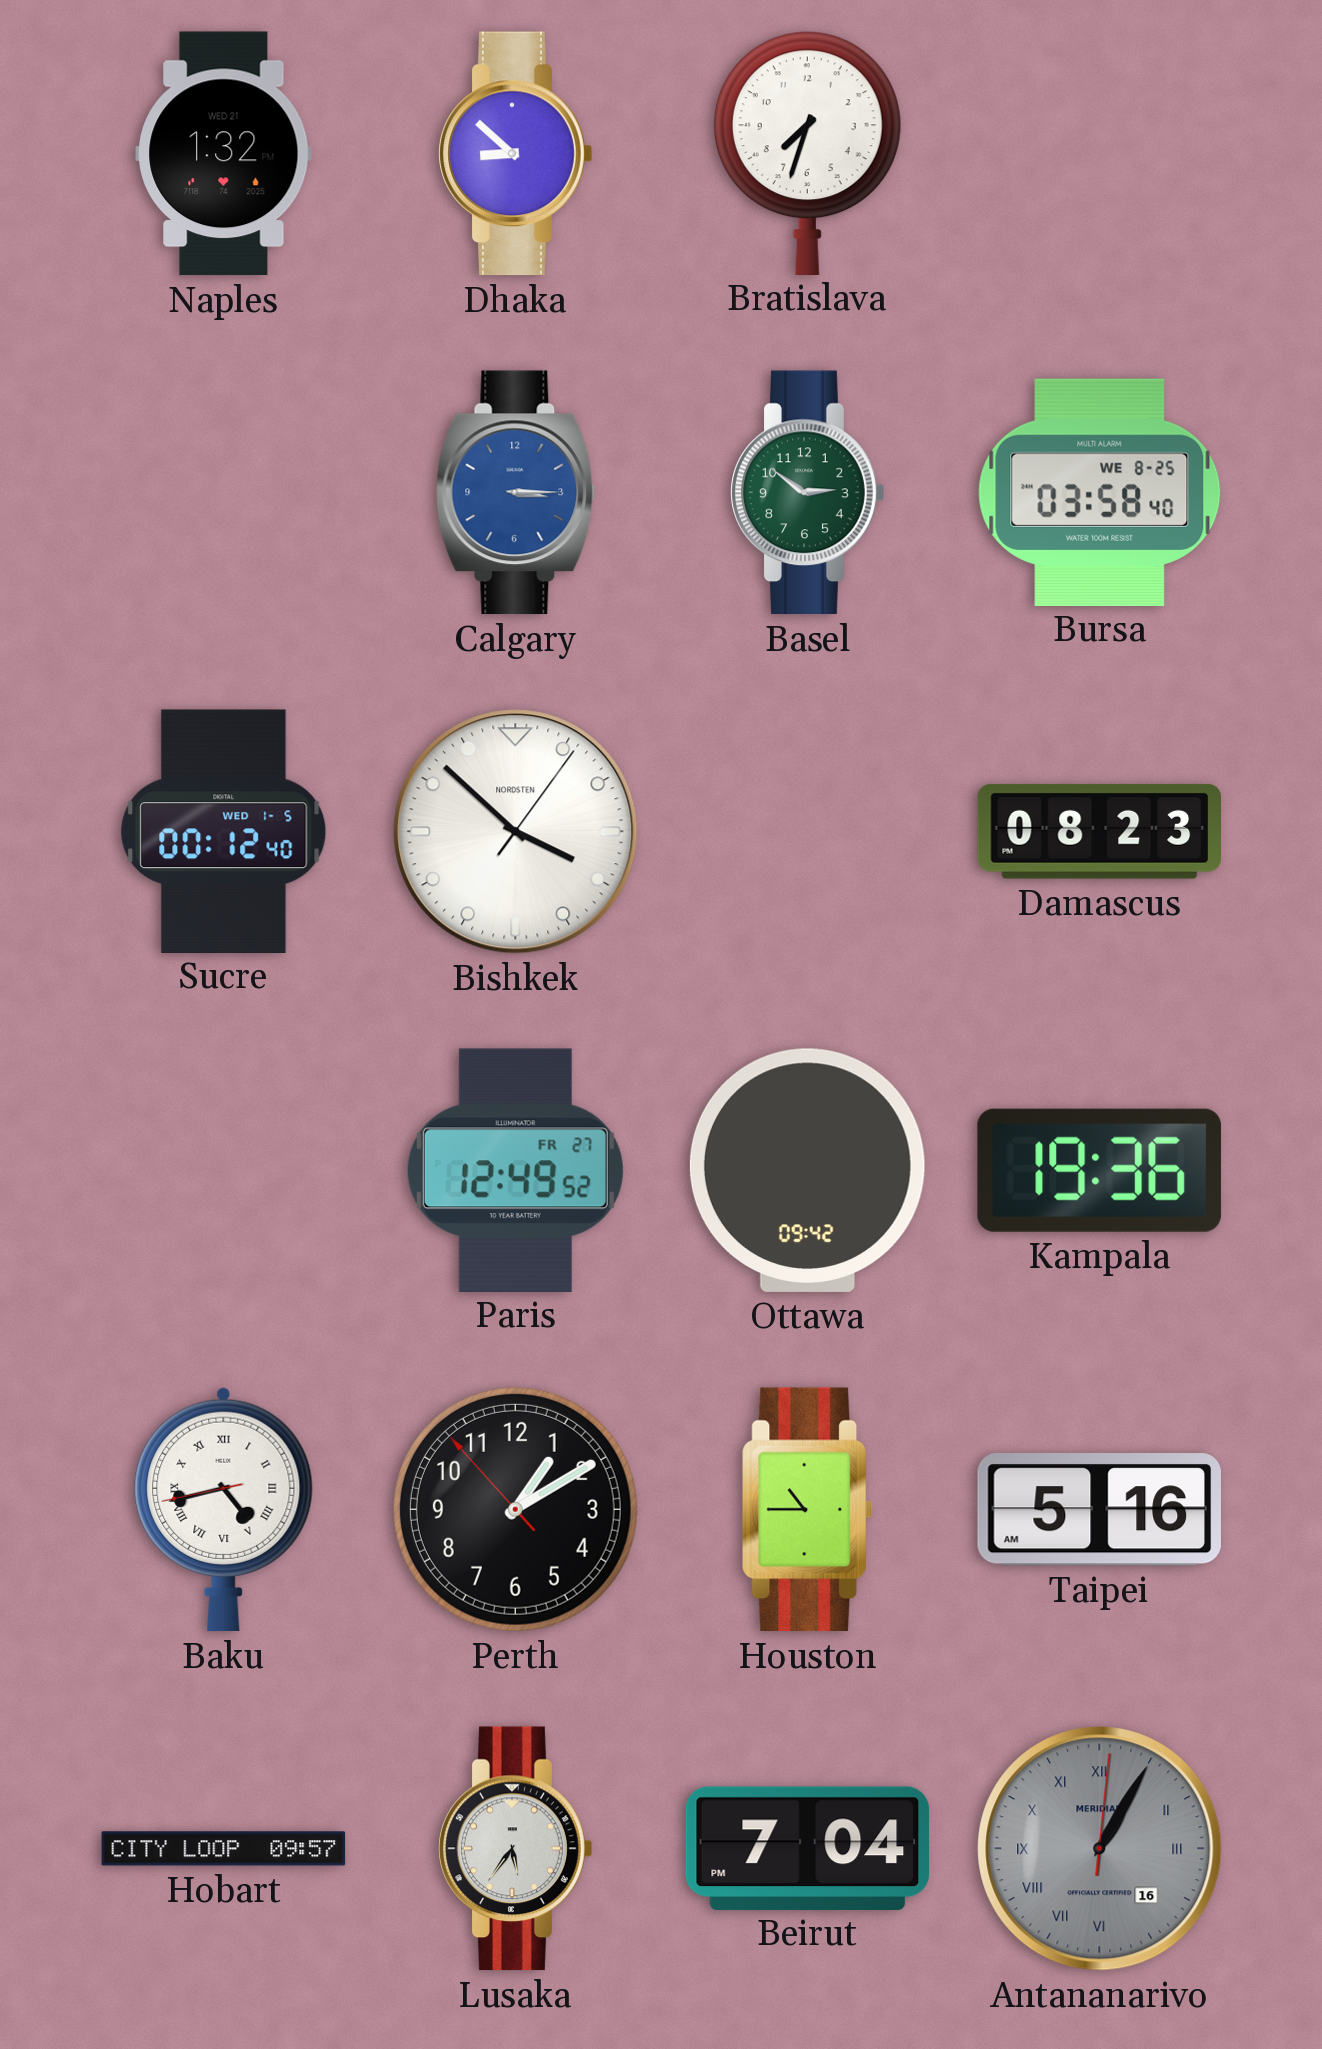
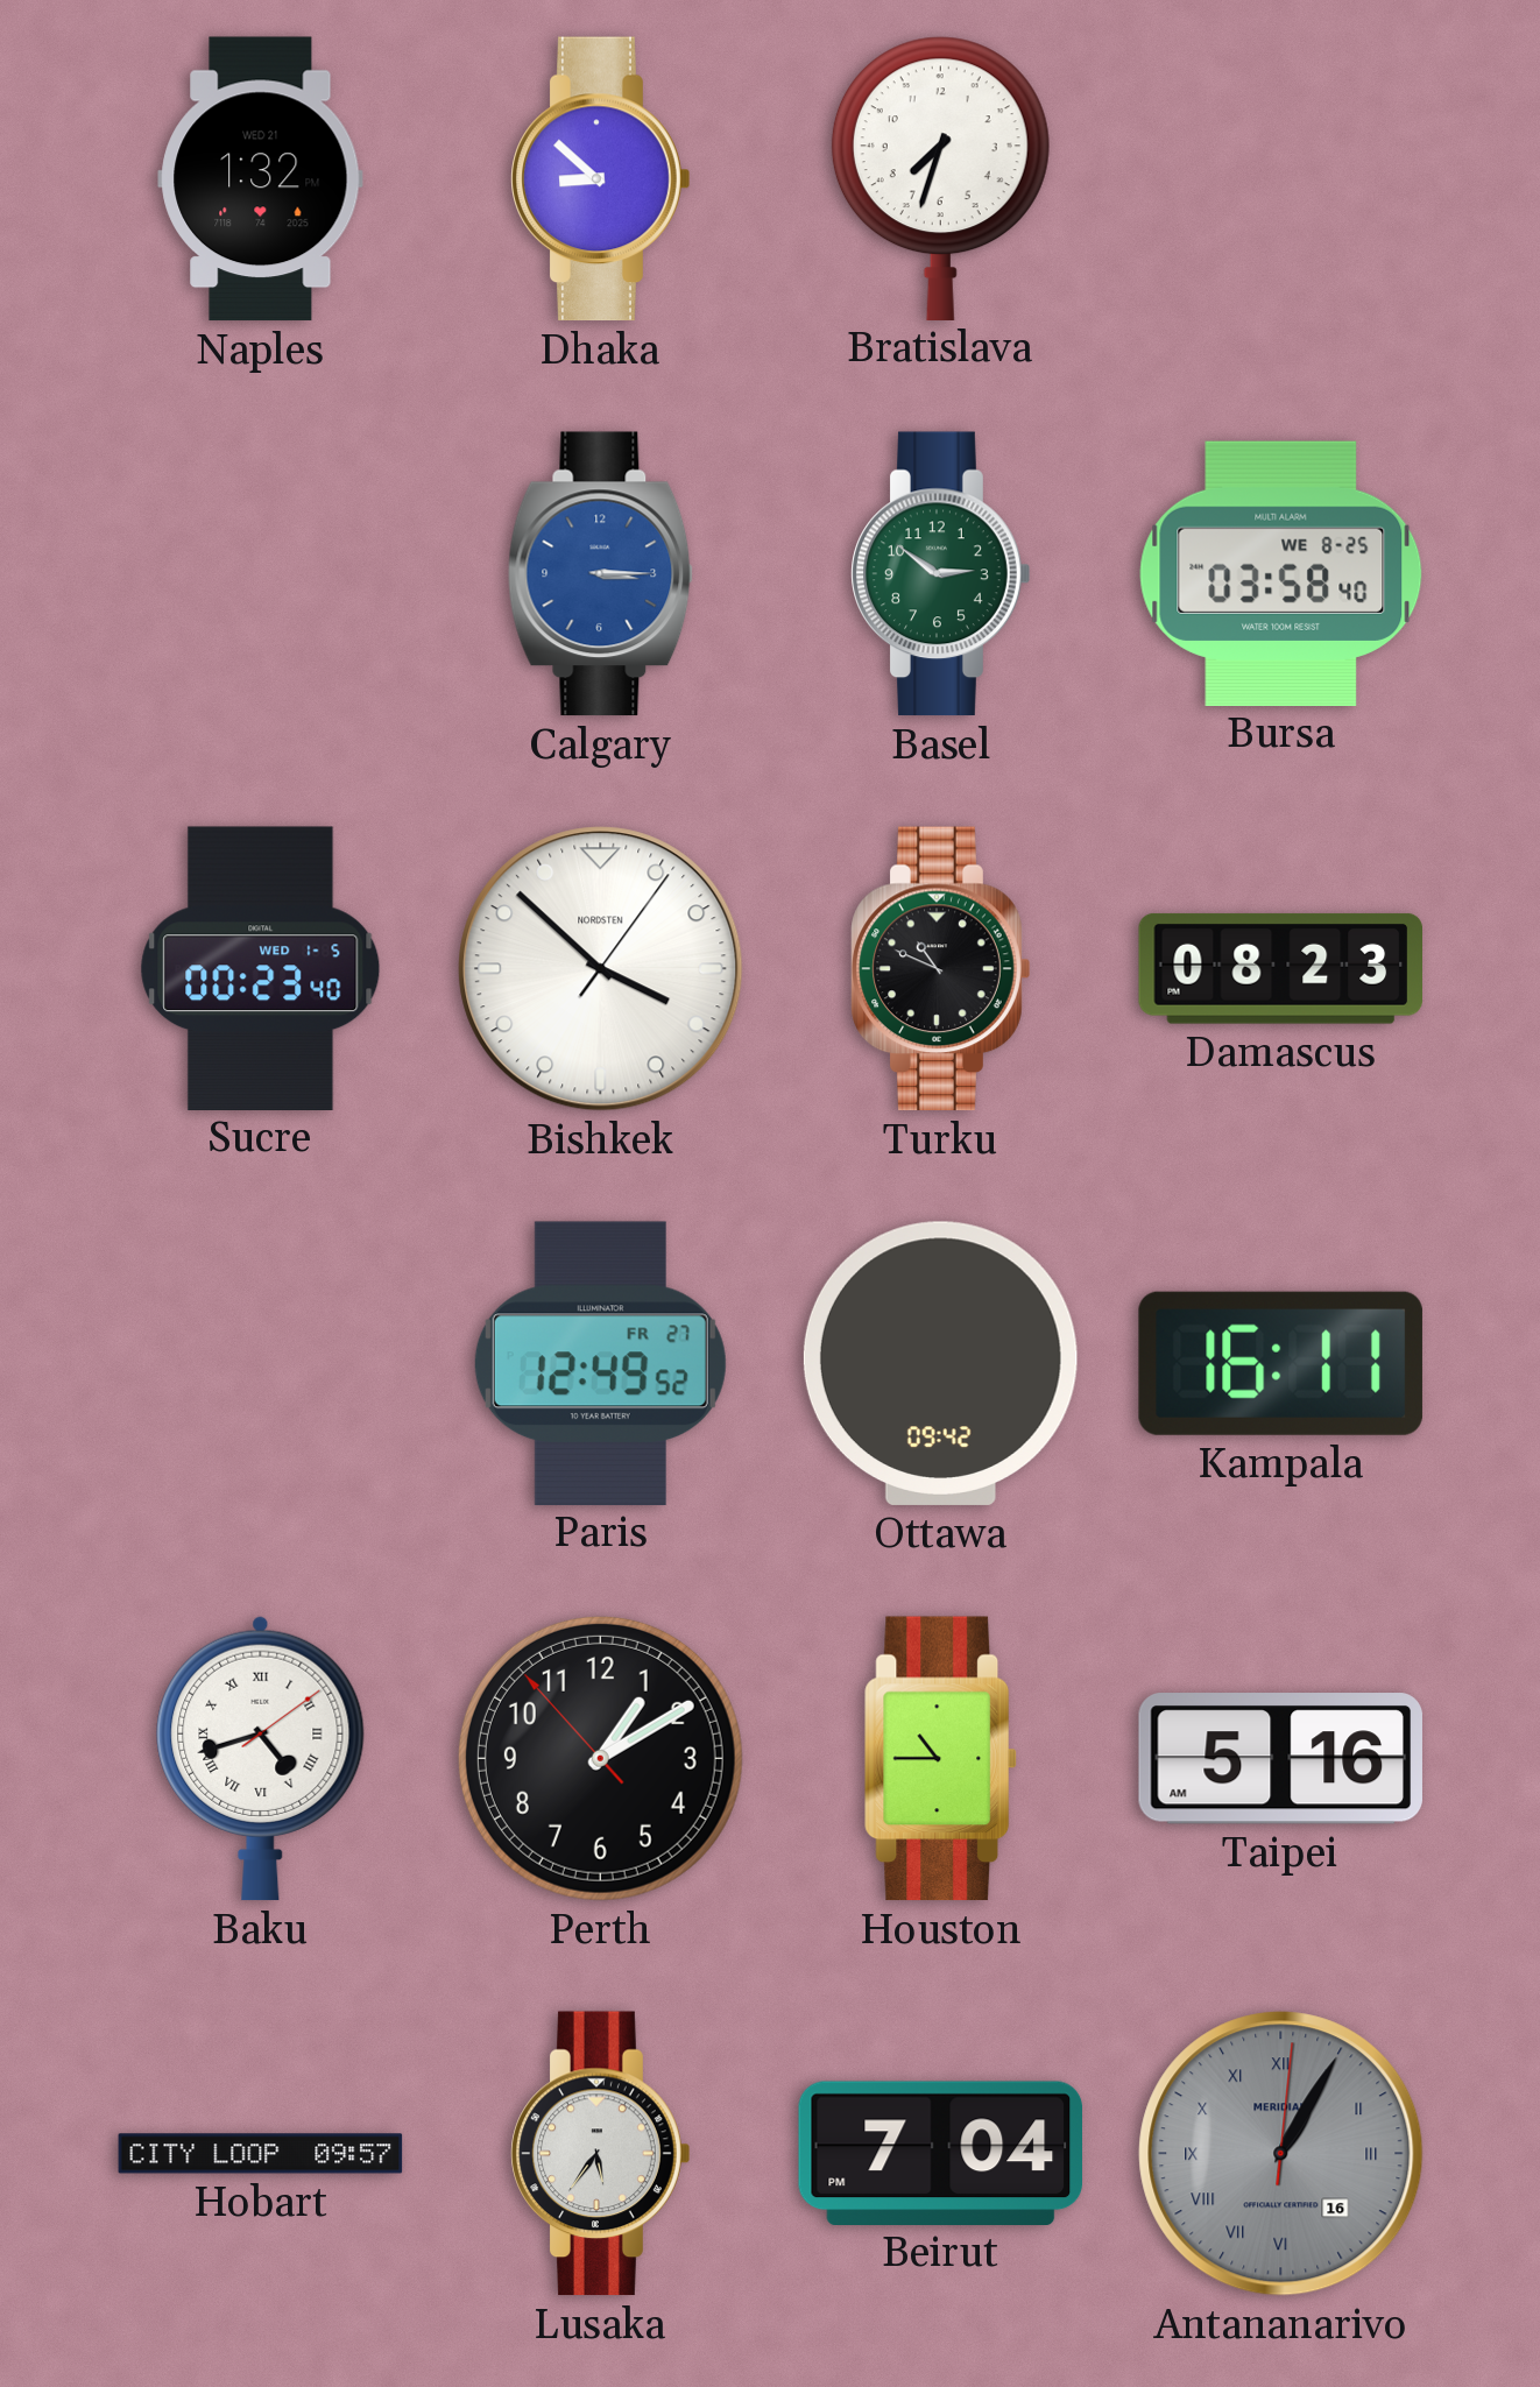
Sucre: 00:12 -> 00:23
Turku: none -> 10:49
Kampala: 19:36 -> 16:11
Baku: 4:42:43 -> 4:42:09
